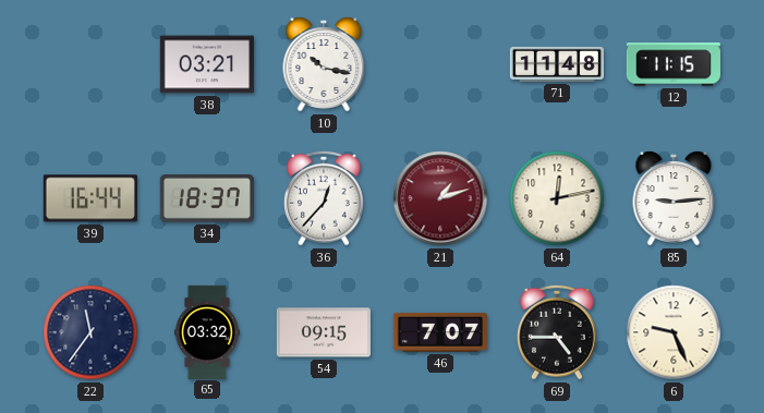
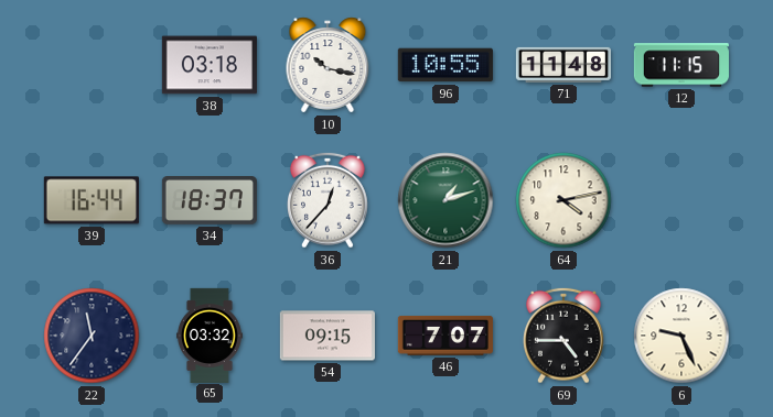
38: 03:21 -> 03:18
96: none -> 10:55
21 dial: burgundy -> green
64: 12:13 -> 4:13
85: 9:14 -> none
